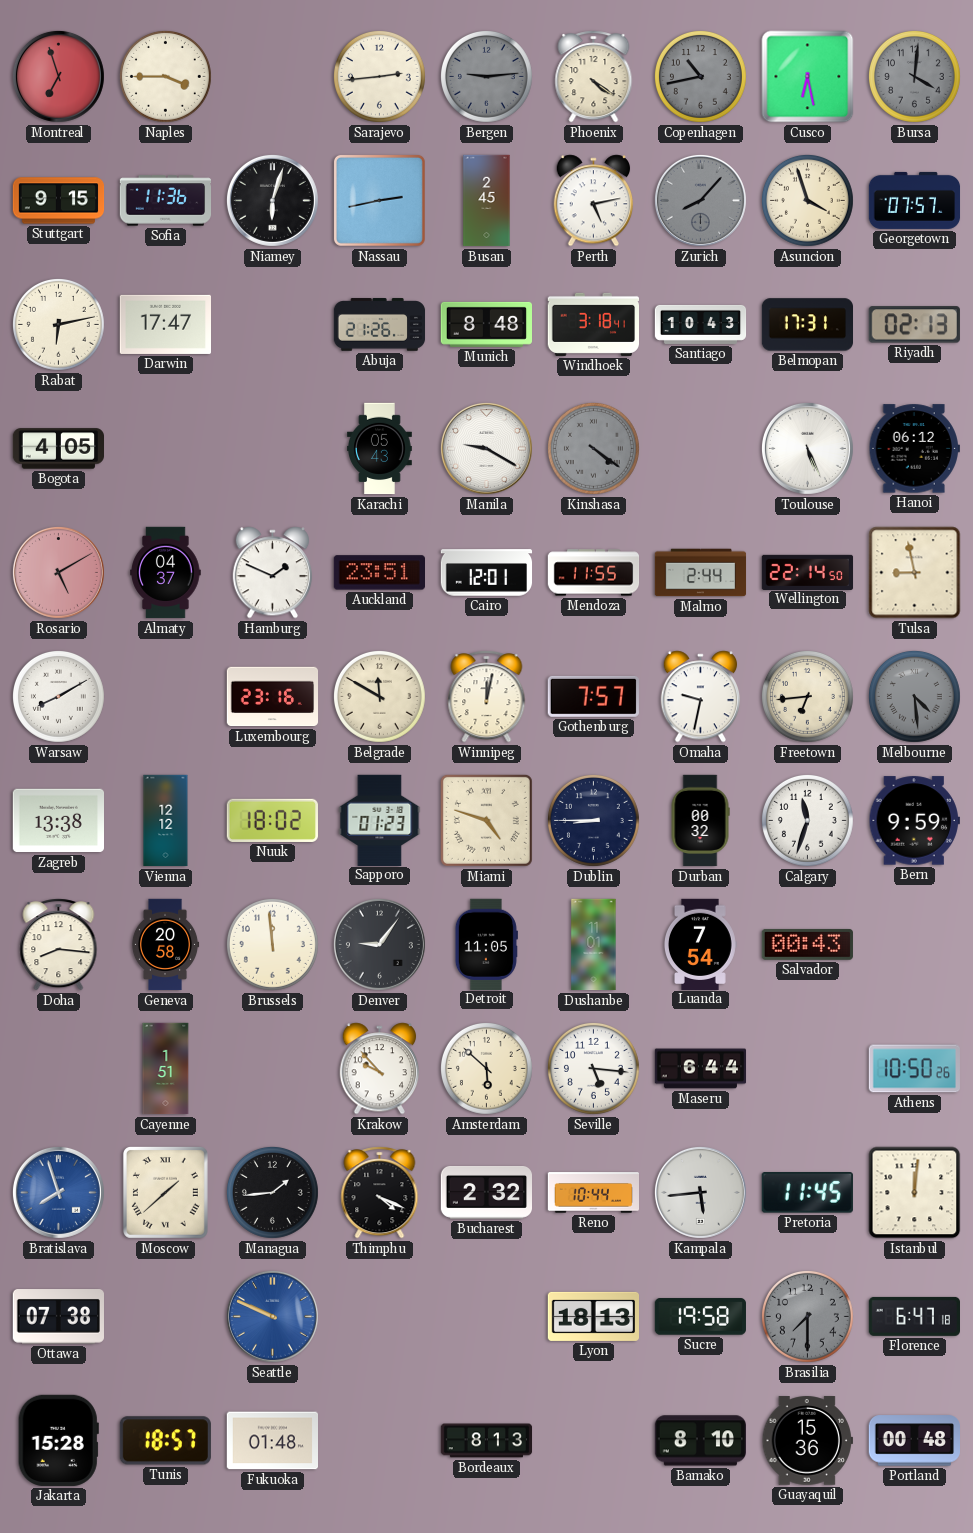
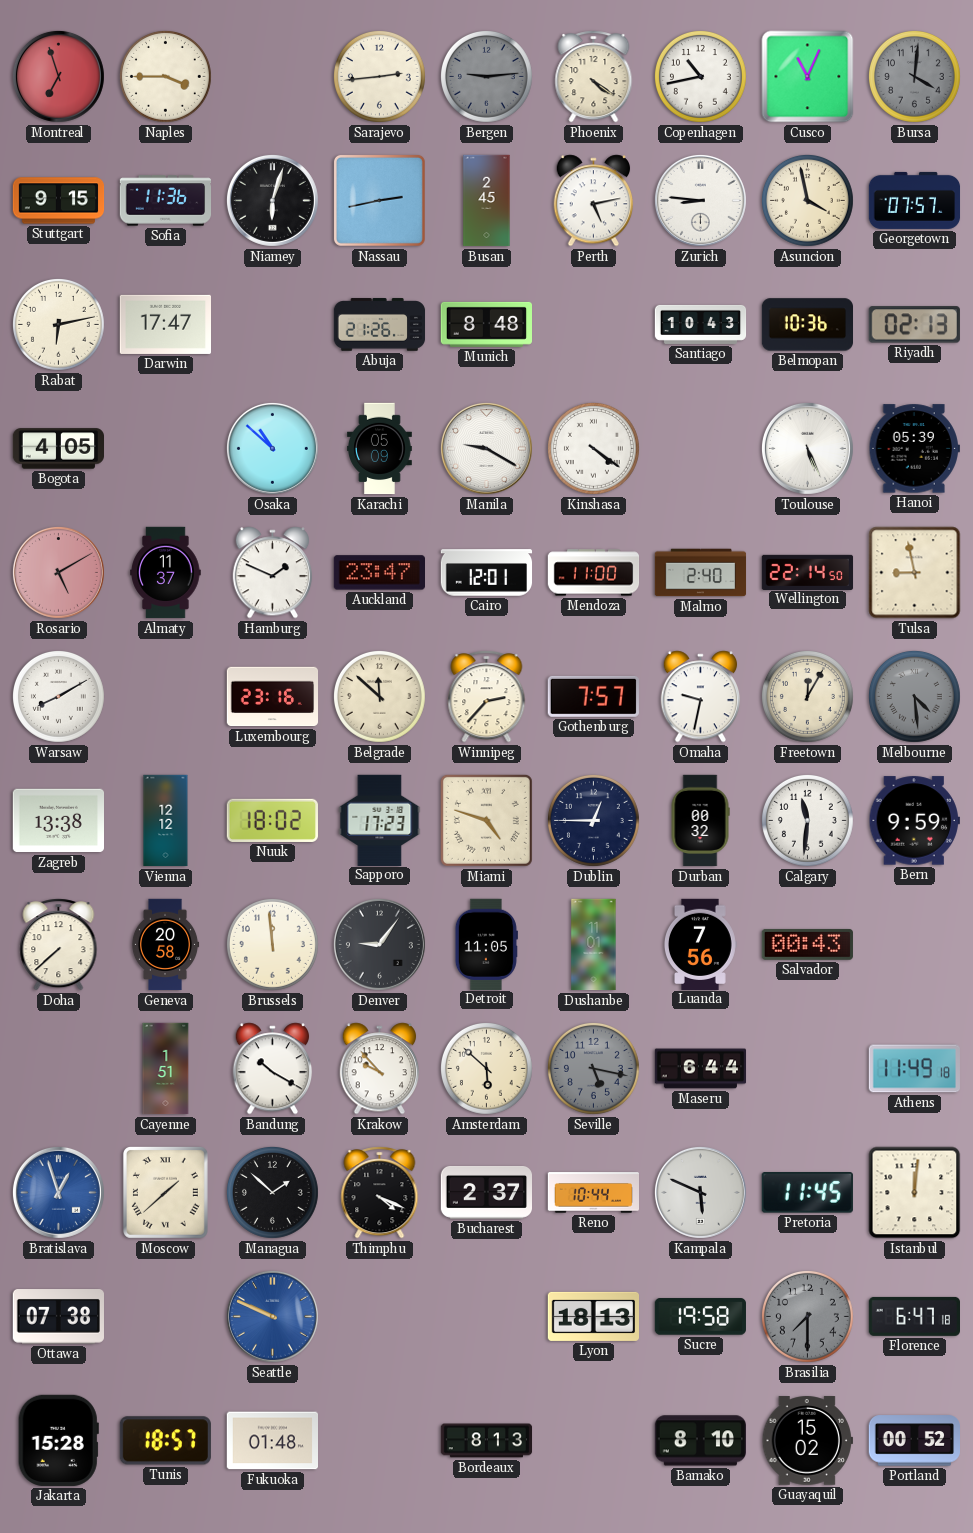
Copenhagen dial: grey -> white
Cusco: 6:28 -> 11:04
Zurich: 8:07 -> 8:46
Zurich dial: grey -> white
Asuncion: 3:57 -> 3:58
Windhoek: 3:18 -> none
Belmopan: 17:31 -> 10:36
Osaka: none -> 10:52
Karachi: 05:43 -> 05:09
Kinshasa dial: grey -> white
Hanoi: 06:12 -> 05:39
Almaty: 04:37 -> 11:37
Auckland: 23:51 -> 23:47
Mendoza: 11:55 -> 11:00
Malmo: 2:44 -> 2:40
Belgrade: 11:50 -> 11:52
Winnipeg: 12:02 -> 2:37
Freetown: 6:44 -> 12:05
Sapporo: 01:23 -> 17:23
Dublin: 8:45 -> 12:45
Calgary: 11:33 -> 11:31
Doha: 8:16 -> 7:38
Luanda: 7:54 -> 7:56
Bandung: none -> 10:20
Seville: 5:16 -> 5:17
Seville dial: white -> grey
Athens: 10:50 -> 11:49
Bratislava: 7:57 -> 12:57
Managua: 1:44 -> 1:52
Bucharest: 2:32 -> 2:37
Kampala: 5:44 -> 5:49
Guayaquil: 15:36 -> 15:02
Portland: 00:48 -> 00:52
